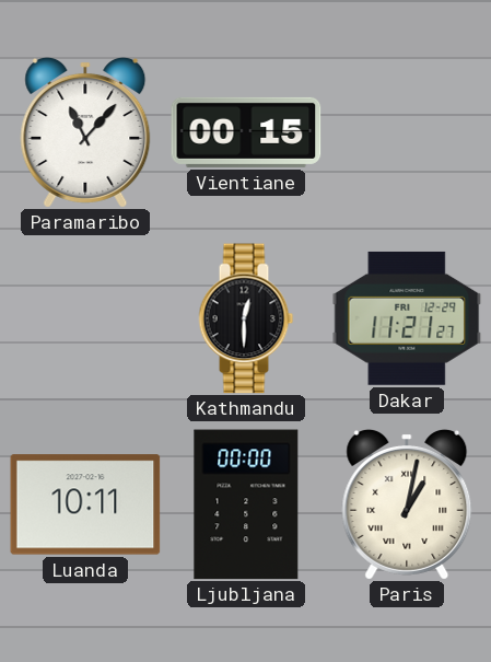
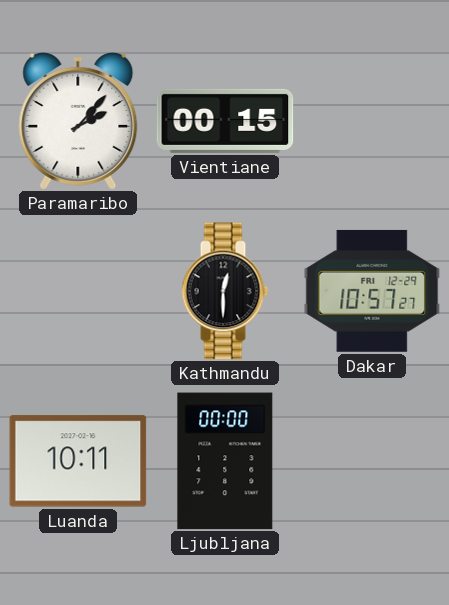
Paramaribo: 11:07 -> 2:07
Dakar: 11:21 -> 10:57
Paris: 1:02 -> none
